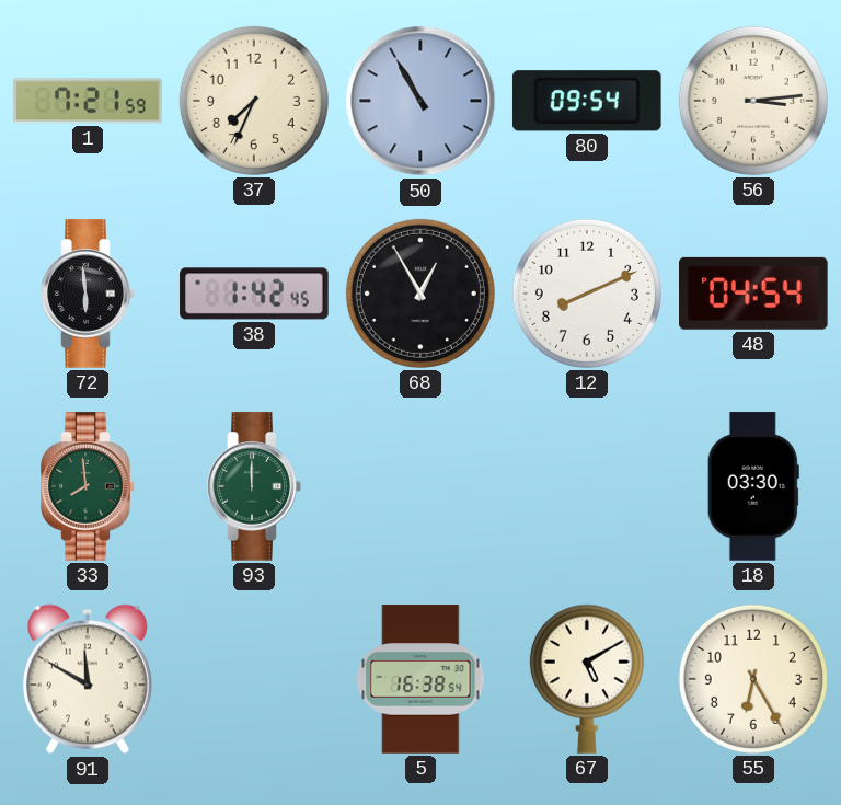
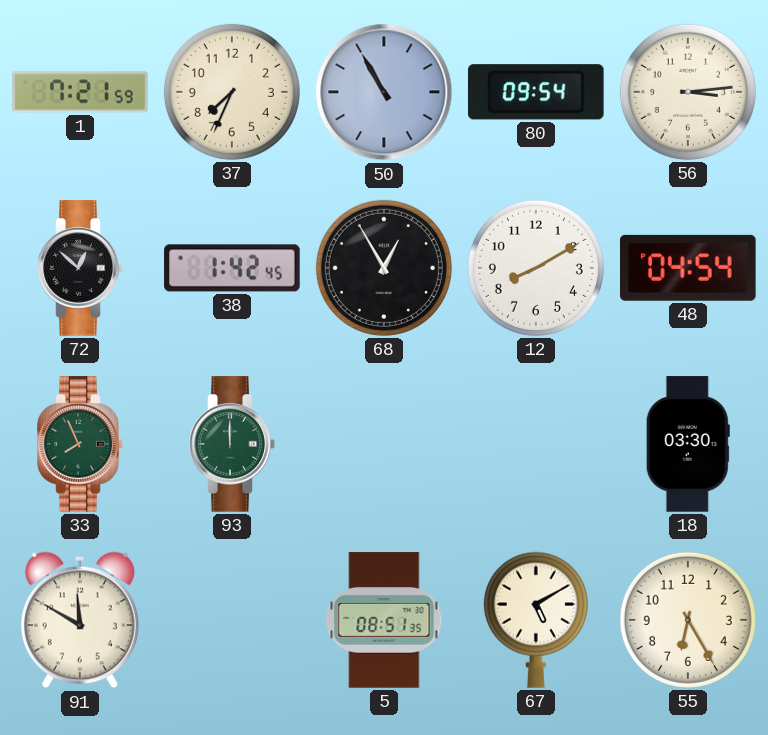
72: 5:59 -> 12:52
12: 8:11 -> 8:10
33: 7:59 -> 7:56
5: 16:38 -> 08:51
